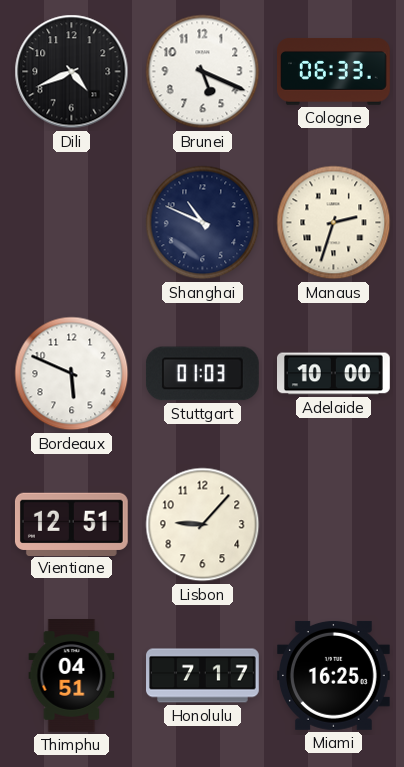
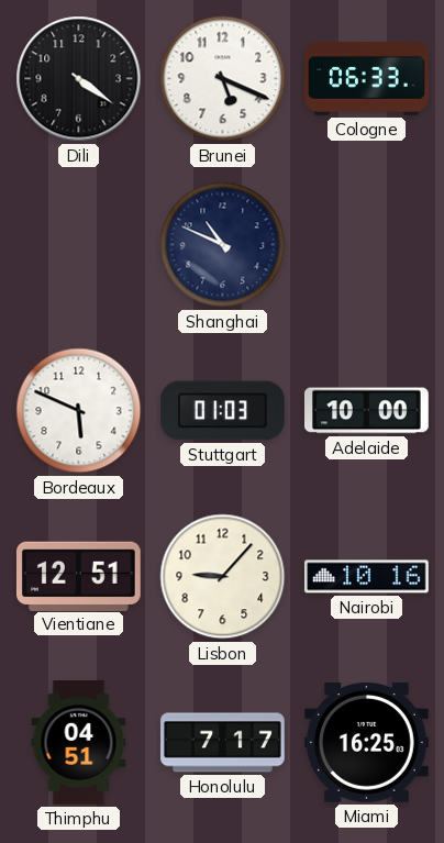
Dili: 4:41 -> 4:21
Manaus: 2:33 -> none
Nairobi: none -> 10:16
